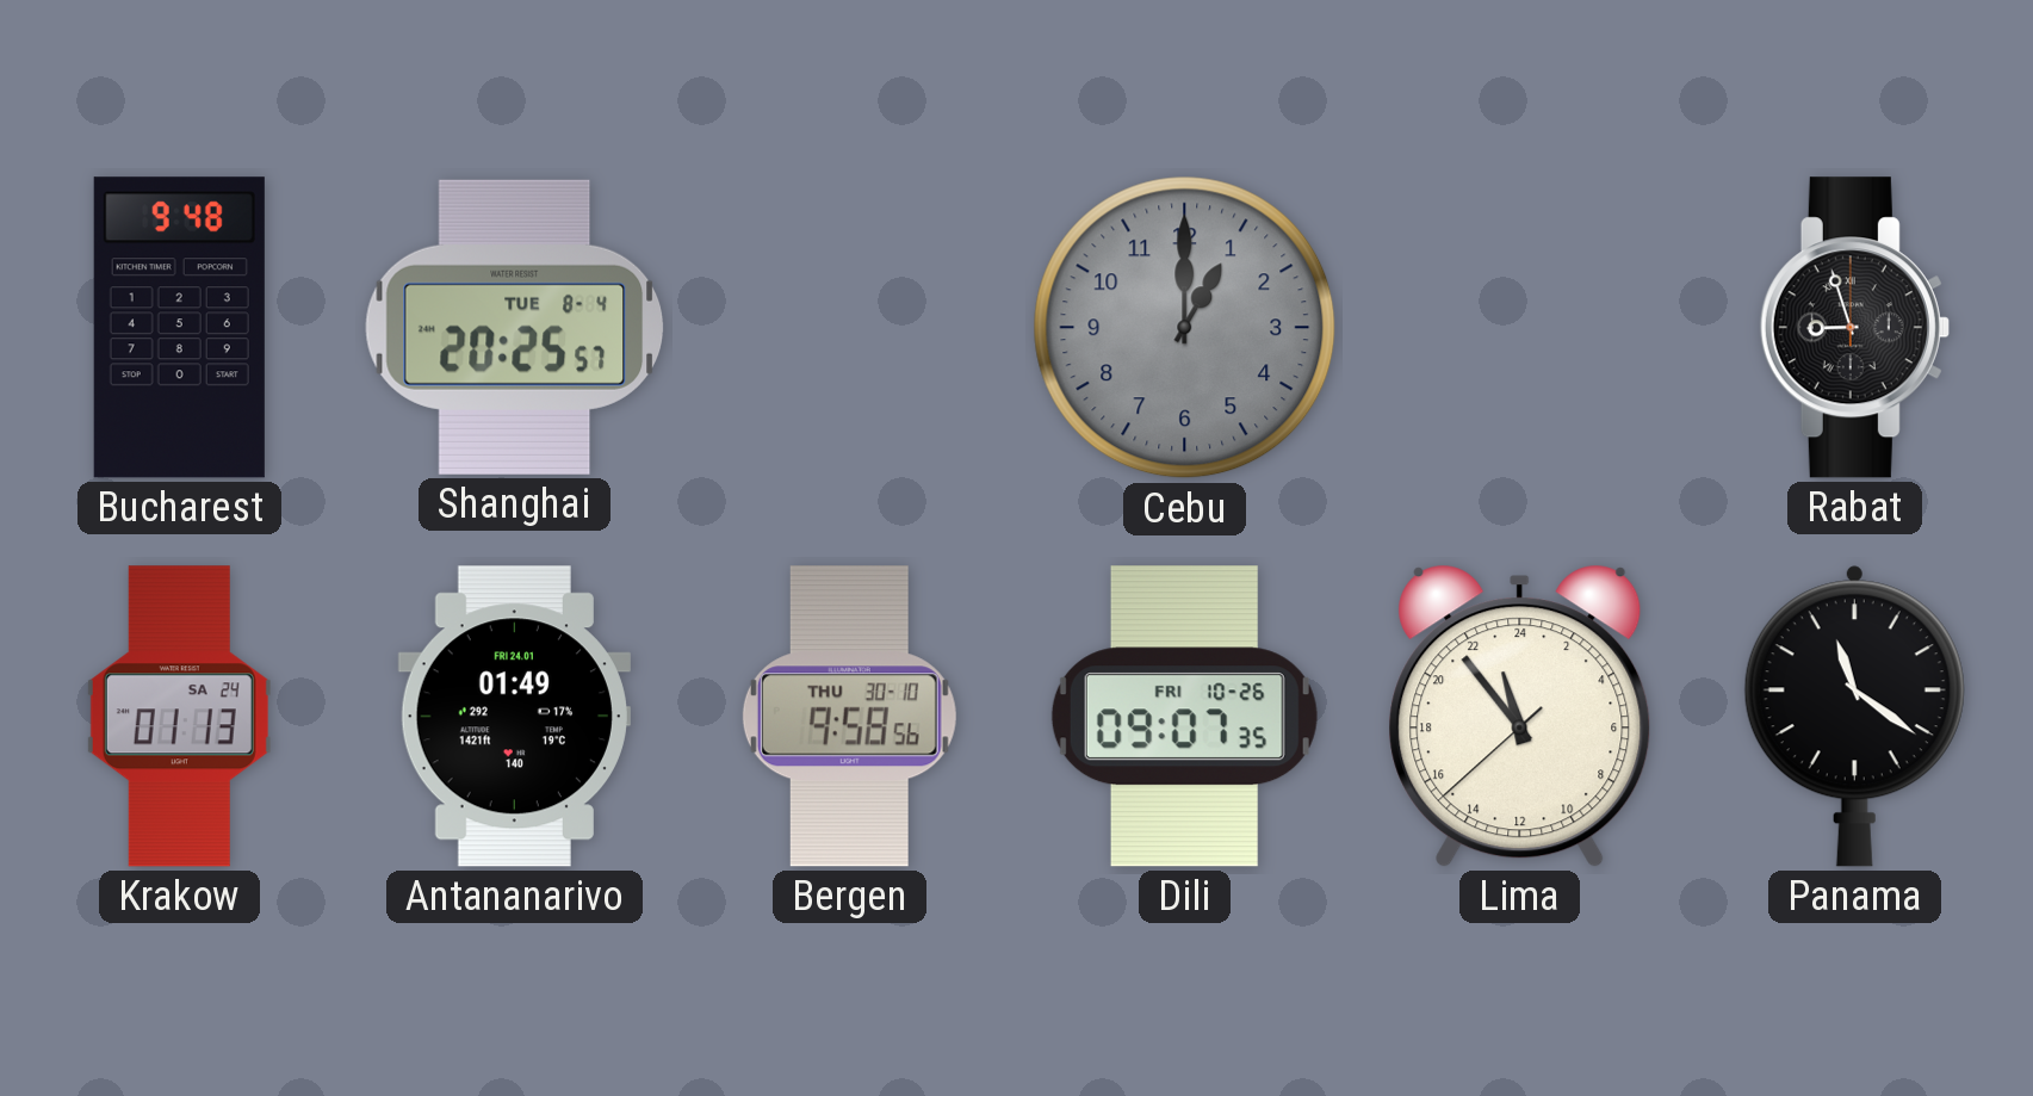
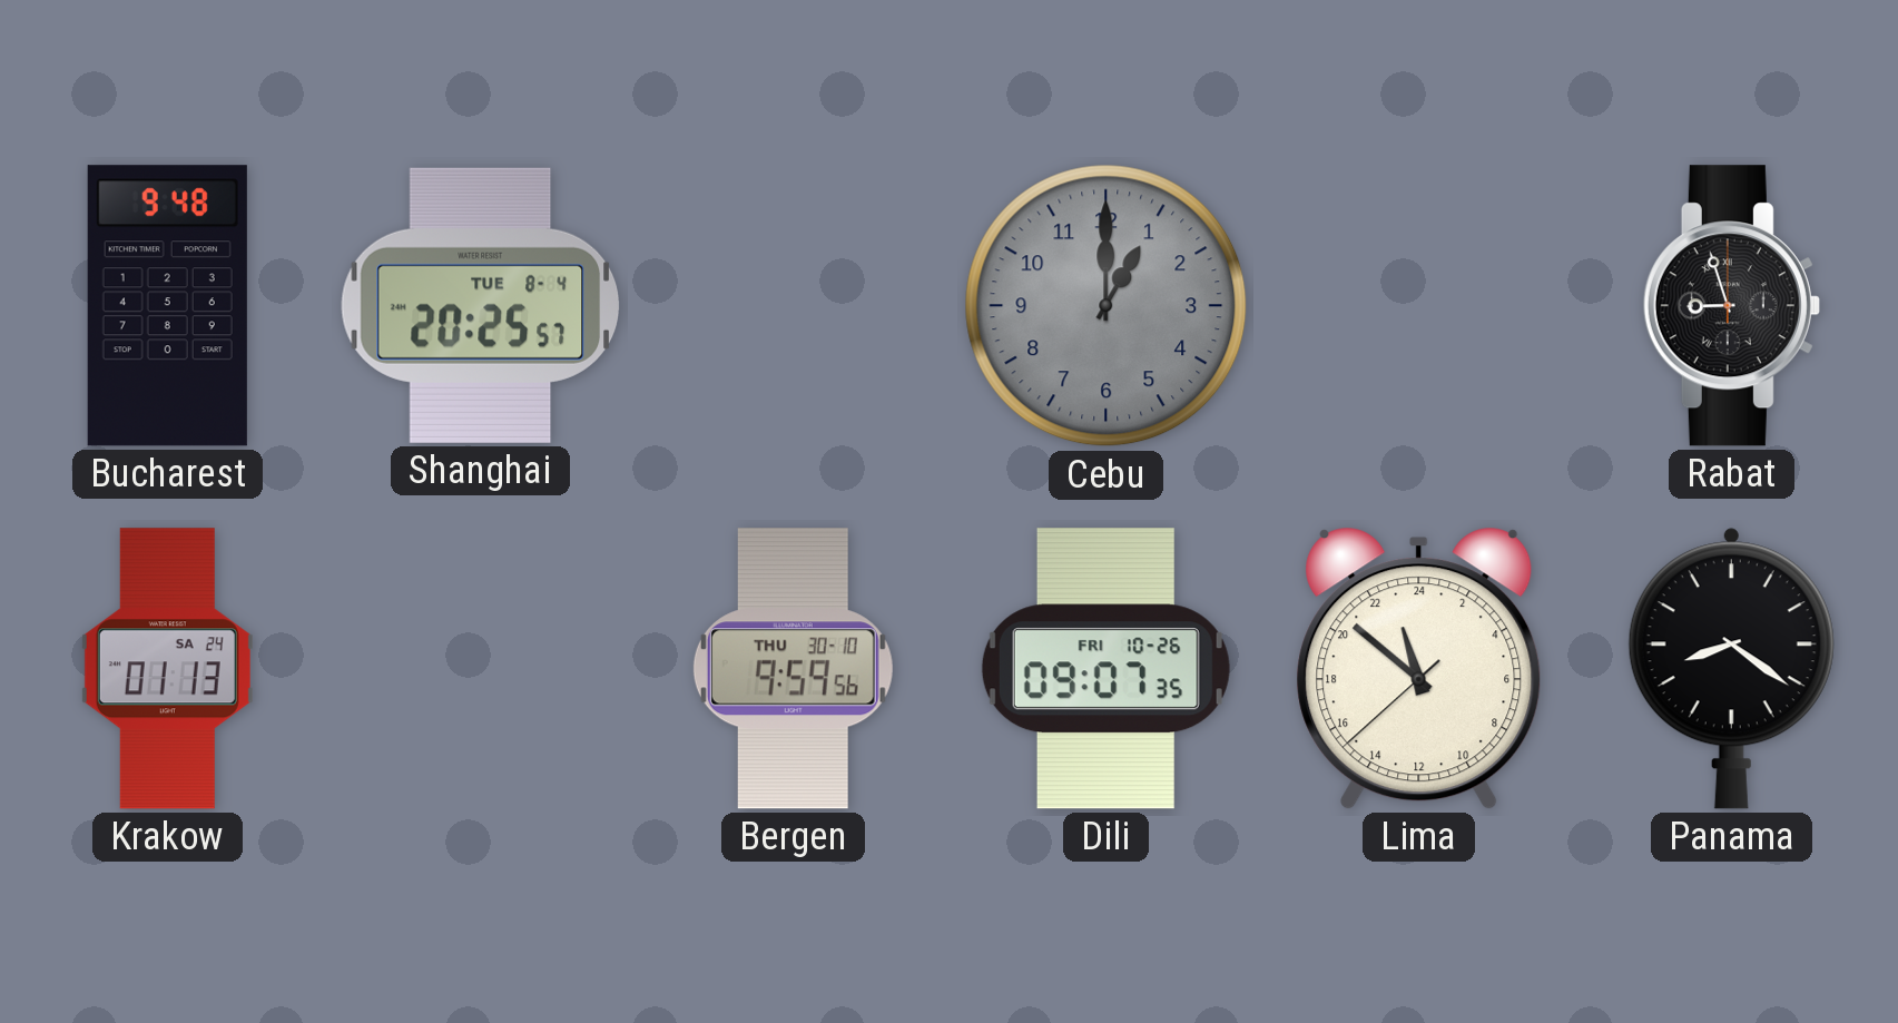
Antananarivo: 01:49 -> none
Bergen: 9:58 -> 9:59
Lima: 22:53 -> 22:51
Panama: 11:21 -> 8:21
